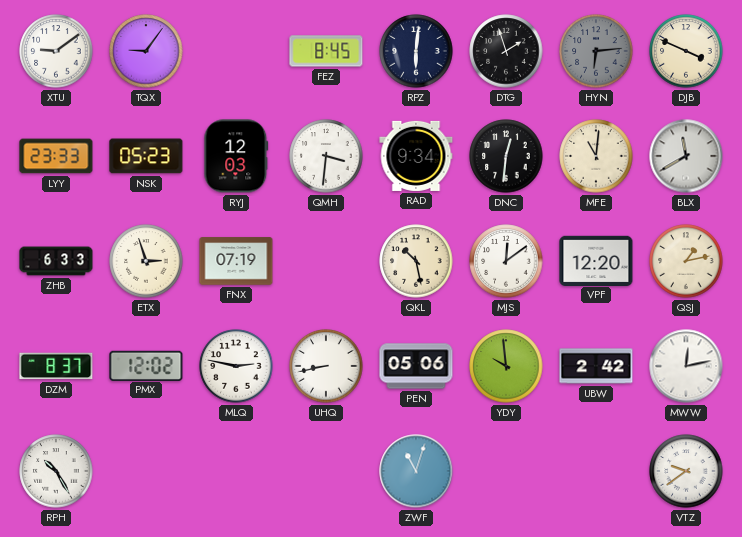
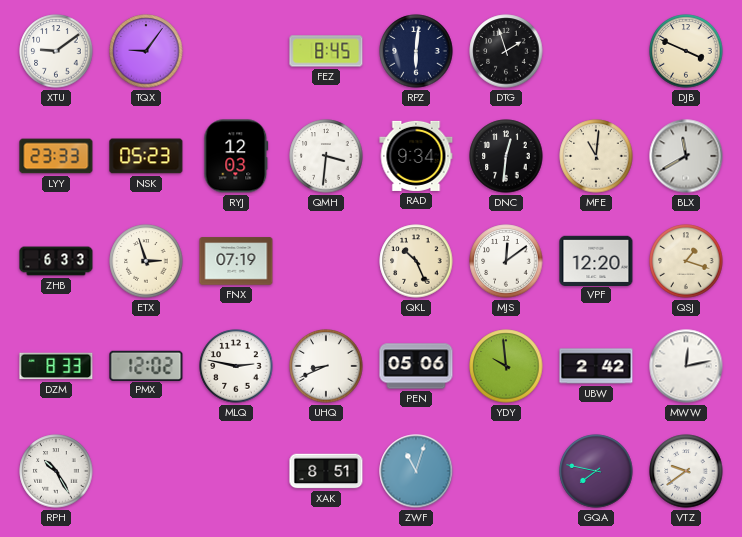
HYN: 6:14 -> none
QKL: 10:28 -> 10:26
QSJ: 1:13 -> 1:18
DZM: 8:37 -> 8:33
UHQ: 8:43 -> 8:41
XAK: none -> 8:51
GQA: none -> 7:47
